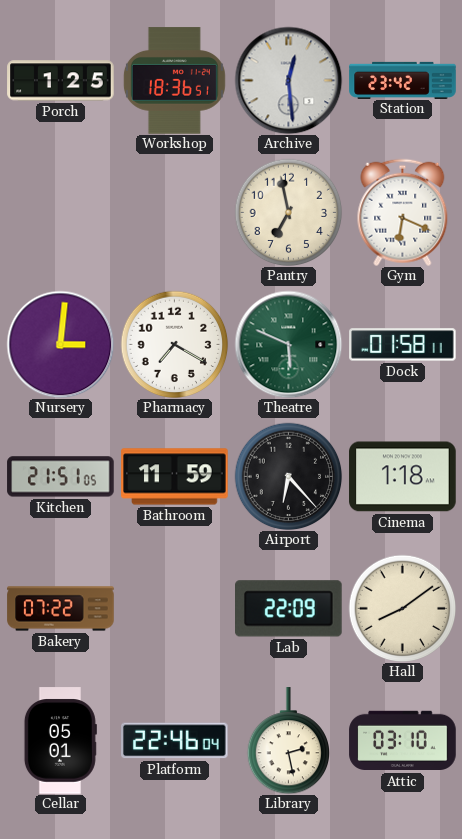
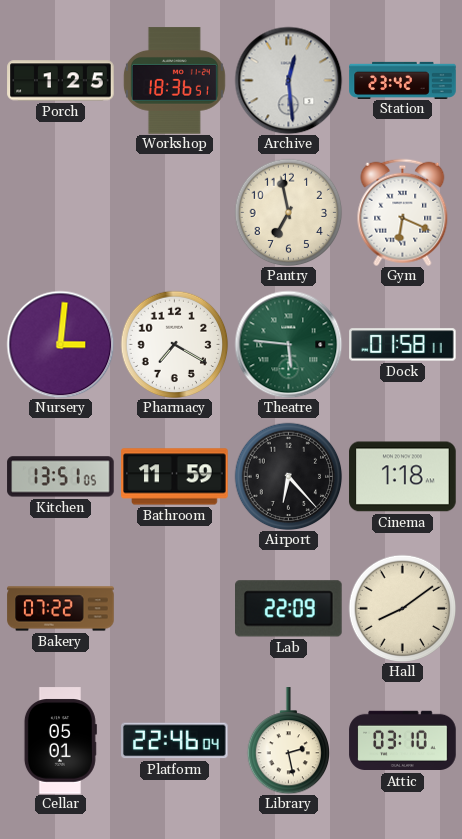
Theatre: 5:49 -> 5:46
Kitchen: 21:51 -> 13:51
